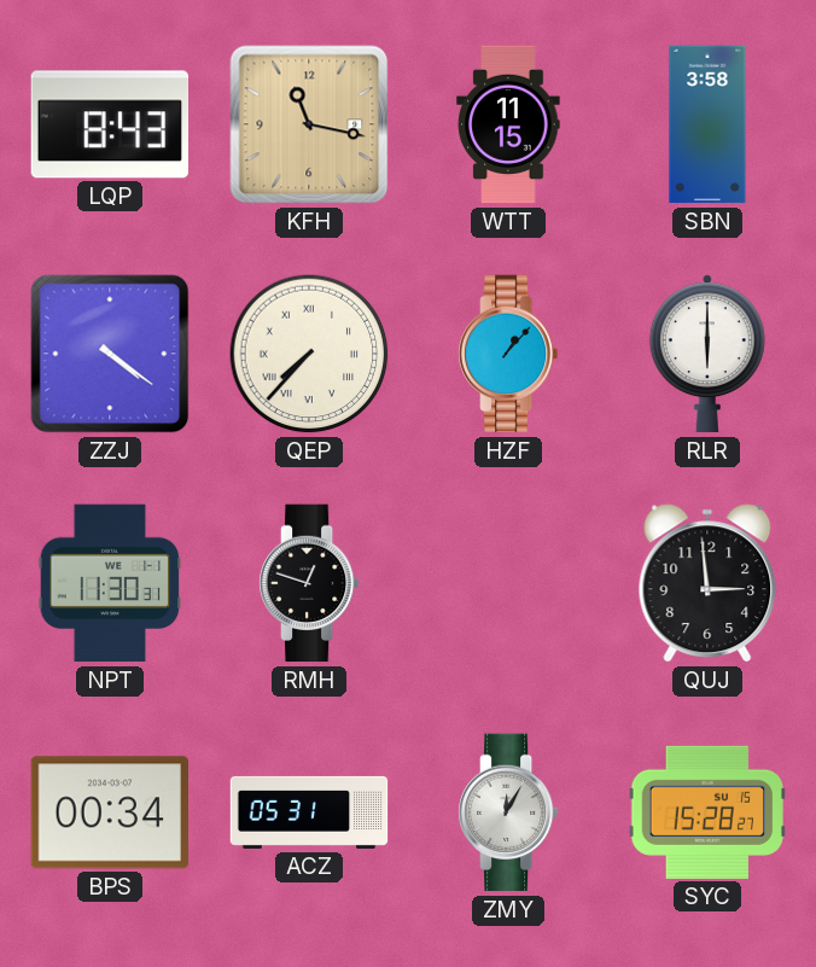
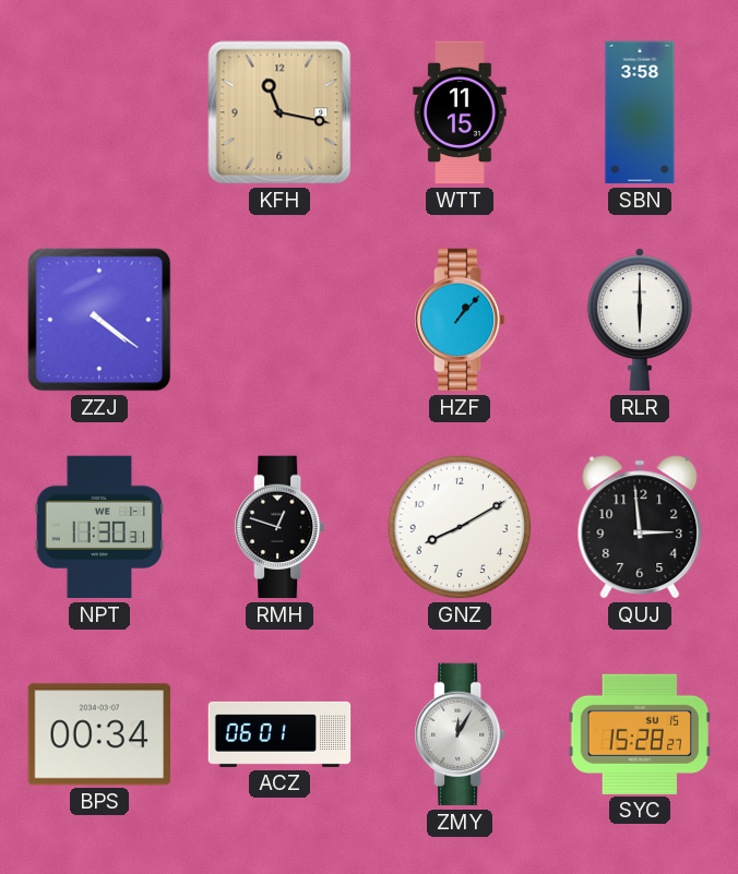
LQP: 8:43 -> none
QEP: 7:37 -> none
GNZ: none -> 8:10
ACZ: 05:31 -> 06:01
